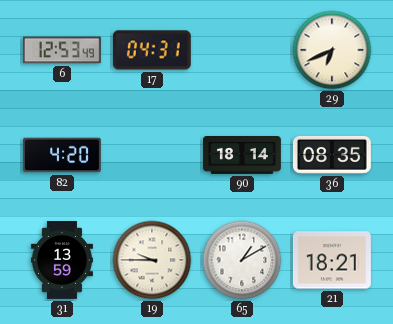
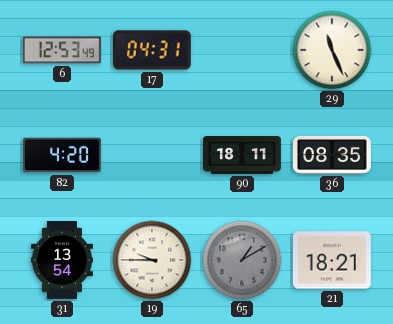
29: 6:41 -> 11:26
90: 18:14 -> 18:11
31: 13:59 -> 13:54
65 dial: white -> grey
